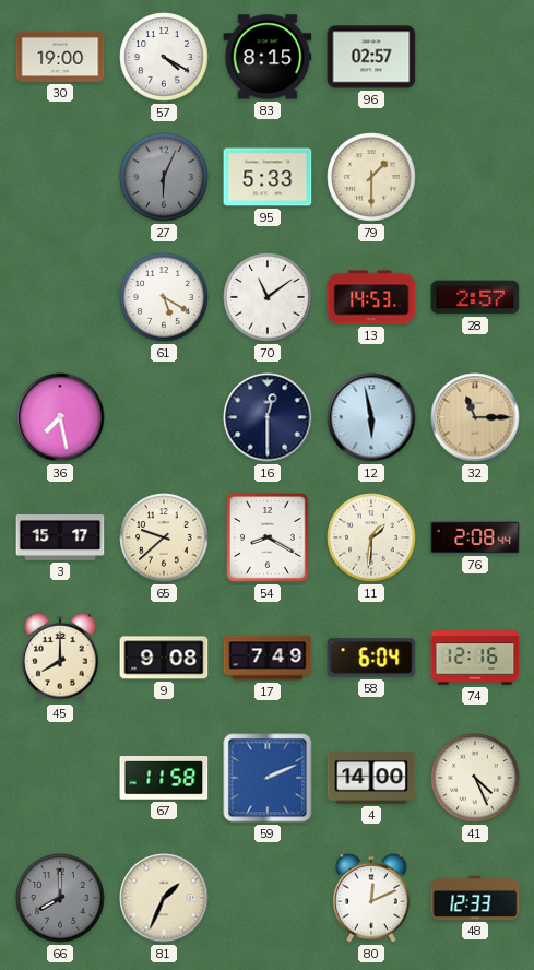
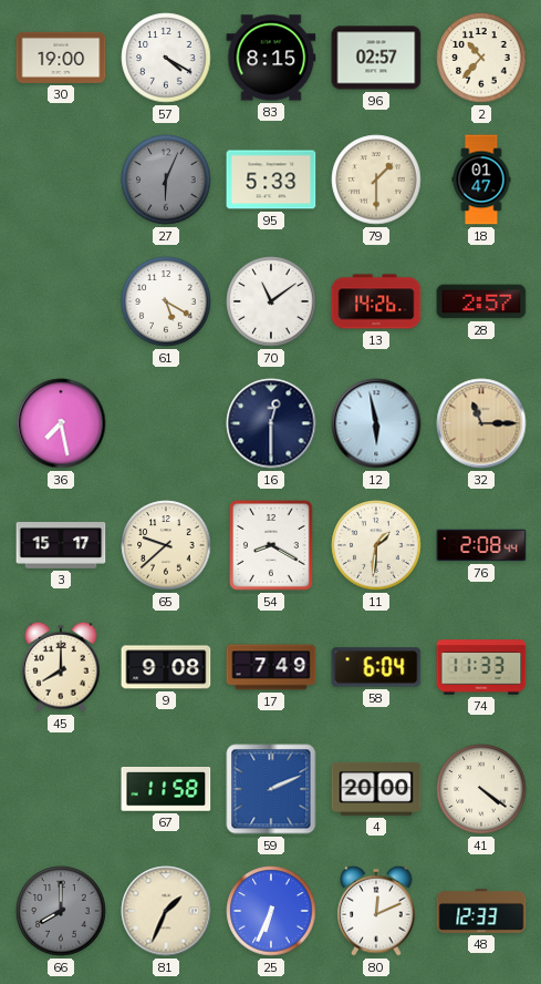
2: none -> 10:37
18: none -> 01:47
13: 14:53 -> 14:26
74: 12:16 -> 11:33
4: 14:00 -> 20:00
41: 4:26 -> 4:21
25: none -> 6:34
